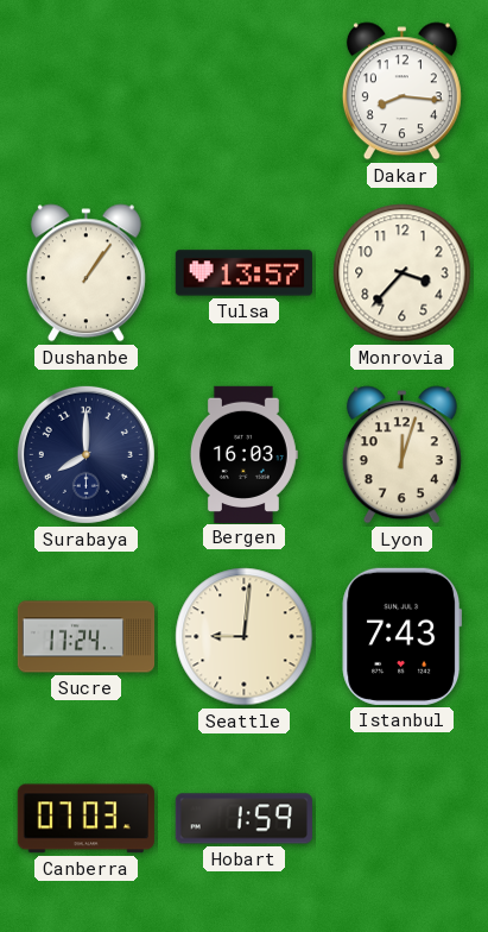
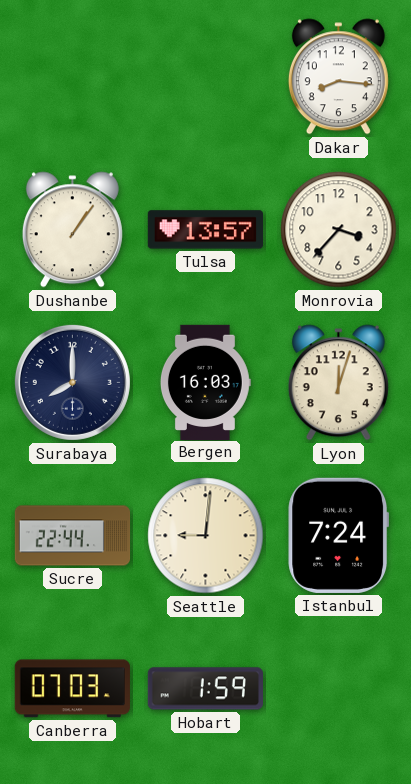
Sucre: 17:24 -> 22:44
Istanbul: 7:43 -> 7:24
